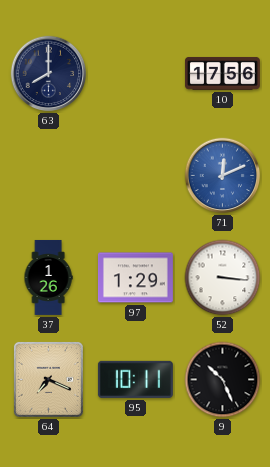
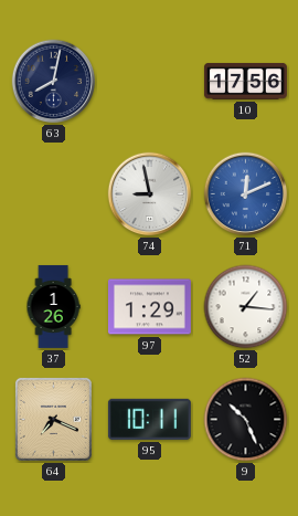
63: 8:00 -> 8:02
74: none -> 8:58
52: 3:16 -> 1:16
